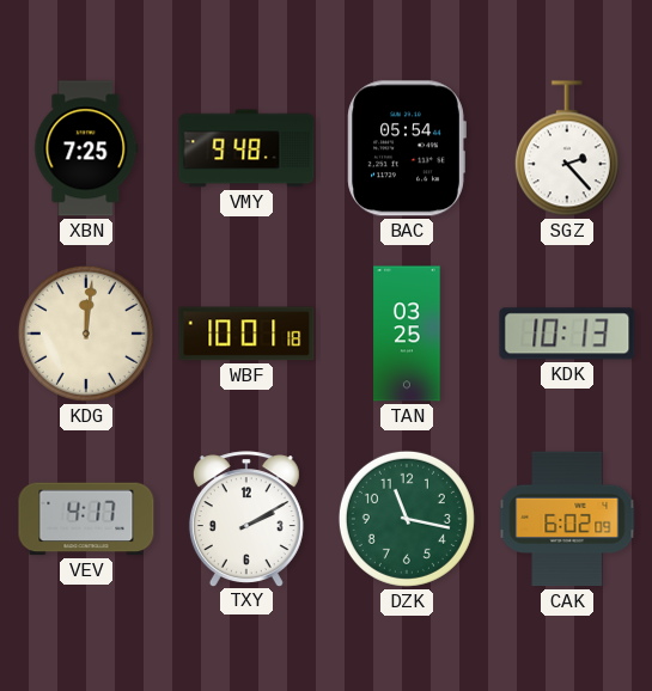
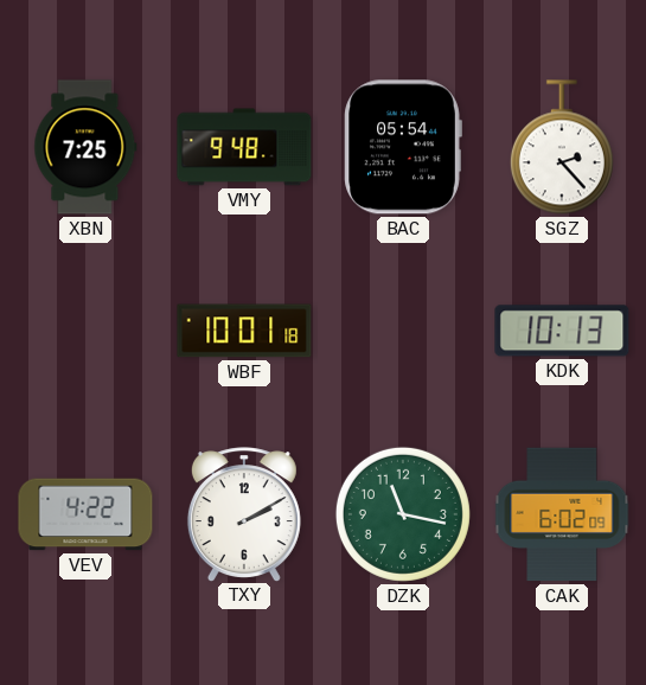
KDG: 12:01 -> none
TAN: 03:25 -> none
VEV: 4:17 -> 4:22
